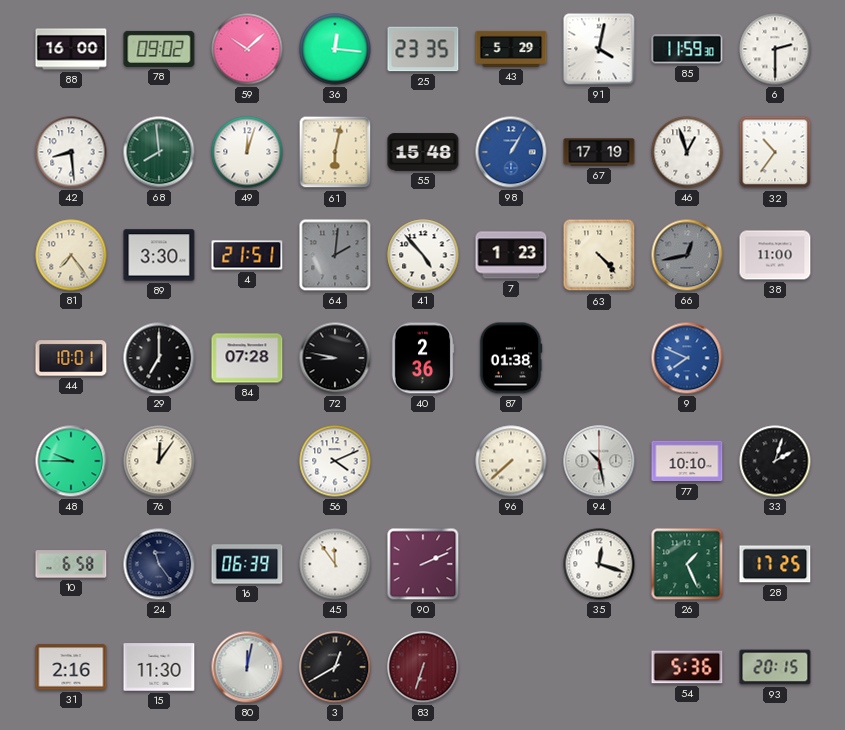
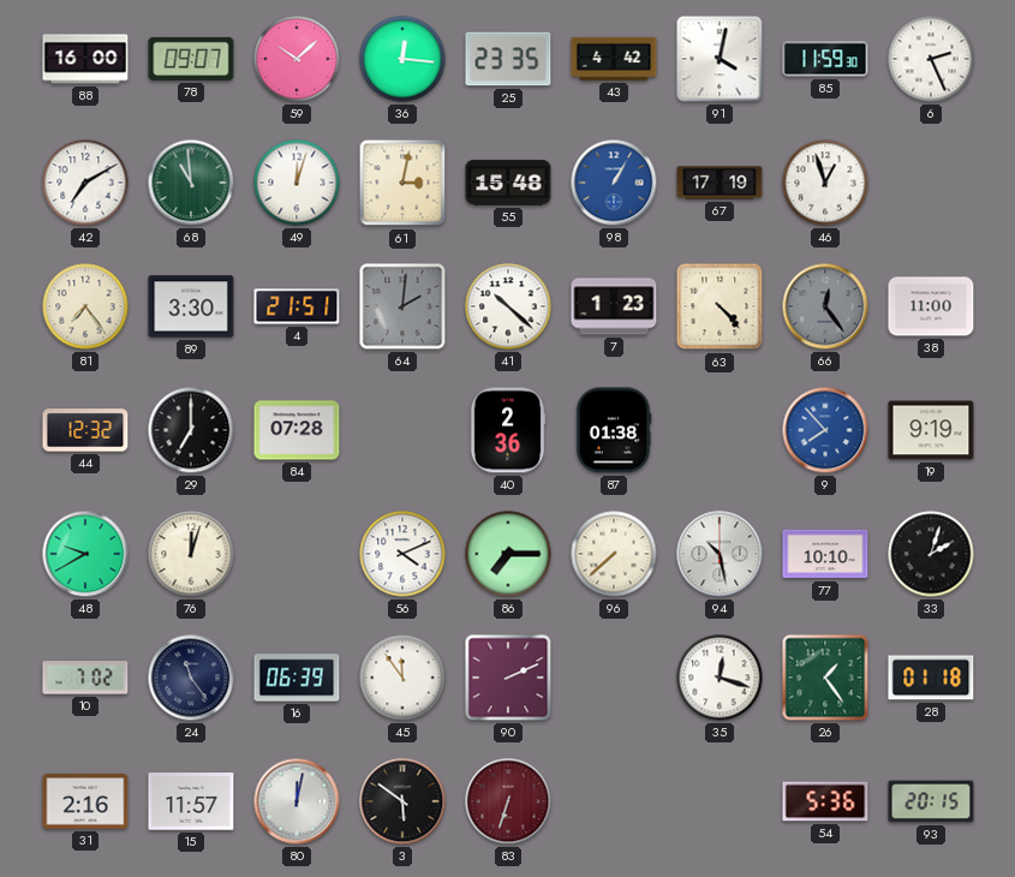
78: 09:02 -> 09:07
43: 5:29 -> 4:42
6: 2:30 -> 2:26
42: 8:29 -> 7:10
68: 7:59 -> 10:59
61: 6:02 -> 3:02
32: 10:36 -> none
41: 4:53 -> 10:22
66: 12:43 -> 12:24
44: 10:01 -> 12:32
72: 8:47 -> none
9: 7:49 -> 7:53
19: none -> 9:19
48: 9:45 -> 9:40
76: 12:06 -> 12:03
86: none -> 7:15
10: 6:58 -> 7:02
26: 1:26 -> 1:24
28: 17:25 -> 01:18
15: 11:30 -> 11:57
3: 12:40 -> 5:51
